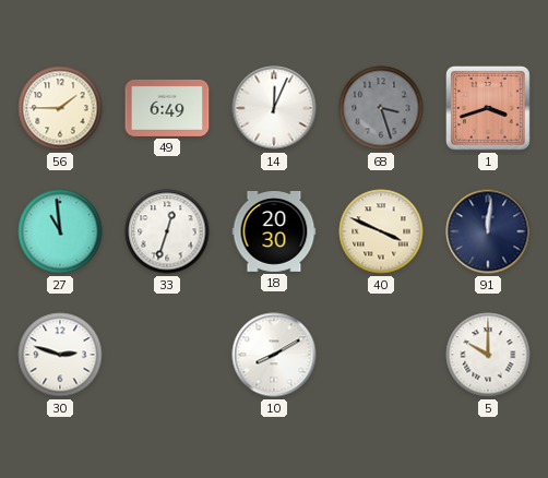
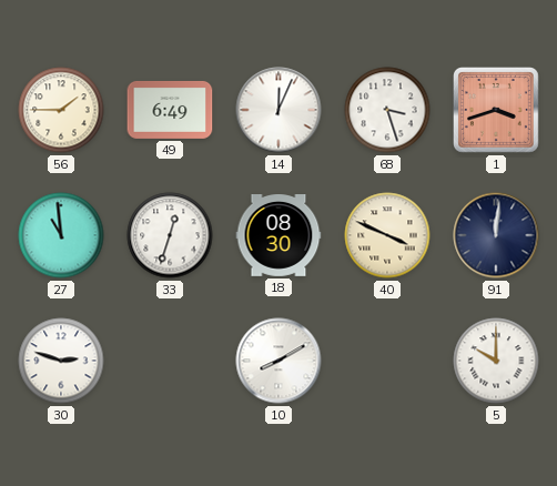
68 dial: grey -> white
18: 20:30 -> 08:30
